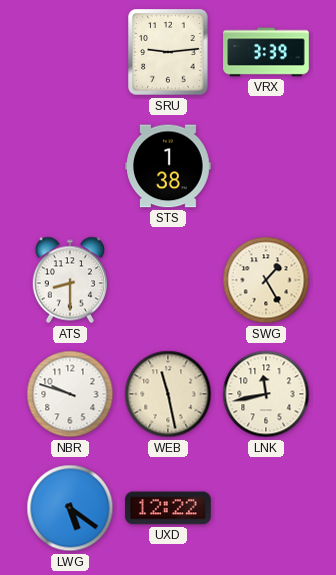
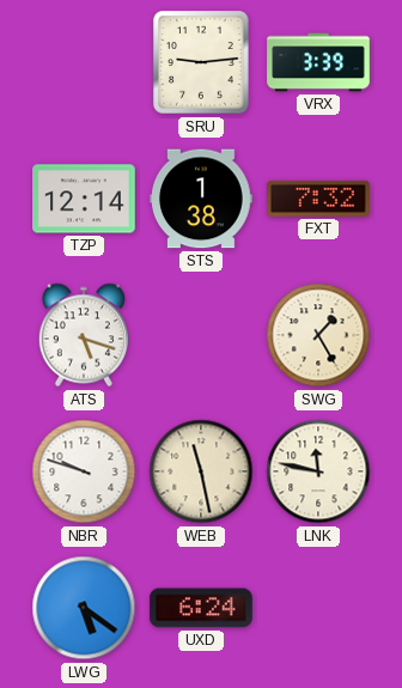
TZP: none -> 12:14
FXT: none -> 7:32
ATS: 8:30 -> 5:18
LNK: 11:43 -> 11:47
UXD: 12:22 -> 6:24
